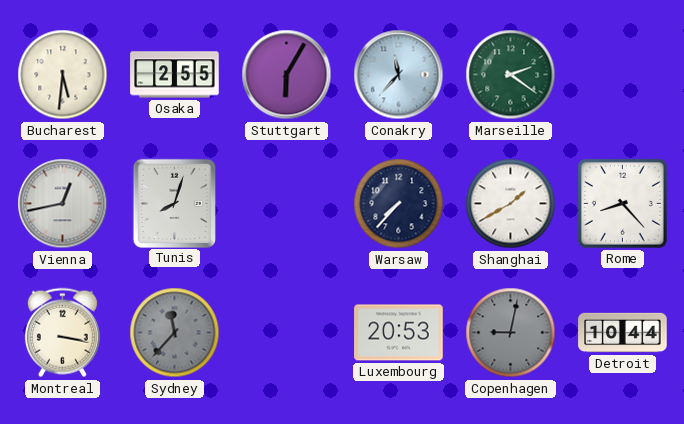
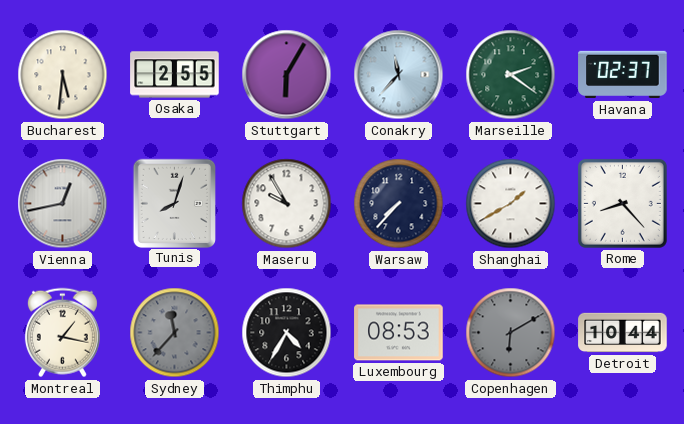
Havana: none -> 02:37
Maseru: none -> 9:55
Montreal: 3:17 -> 1:17
Thimphu: none -> 4:35
Luxembourg: 20:53 -> 08:53
Copenhagen: 9:02 -> 6:10
